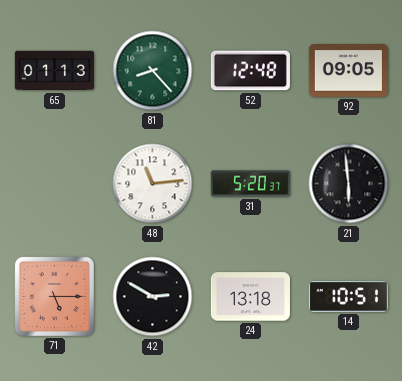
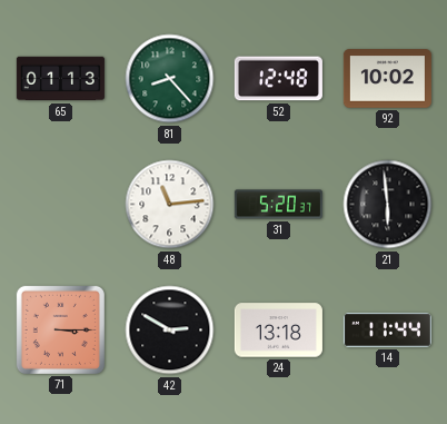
92: 09:05 -> 10:02
71: 5:15 -> 3:15
14: 10:51 -> 11:44
